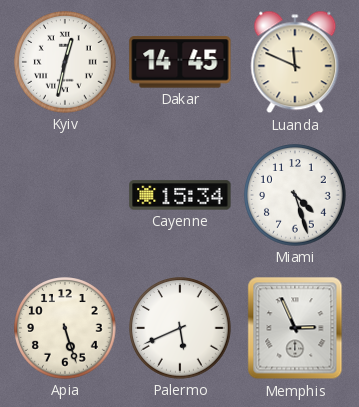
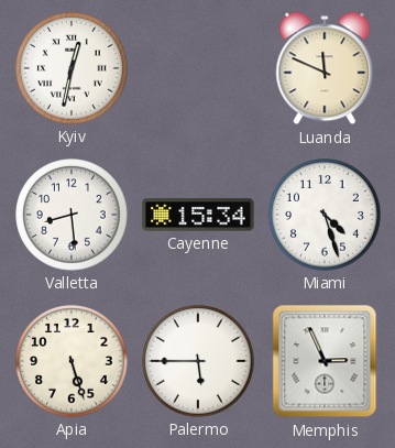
Dakar: 14:45 -> none
Valletta: none -> 8:29
Palermo: 5:41 -> 5:45
